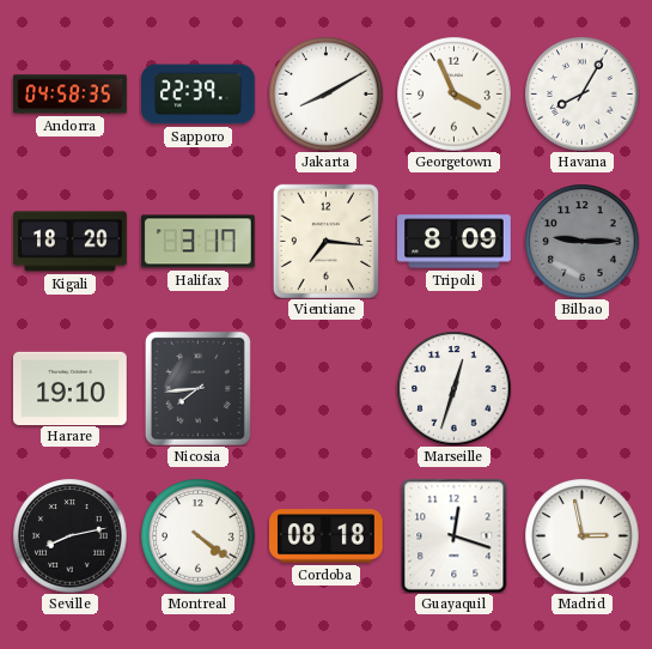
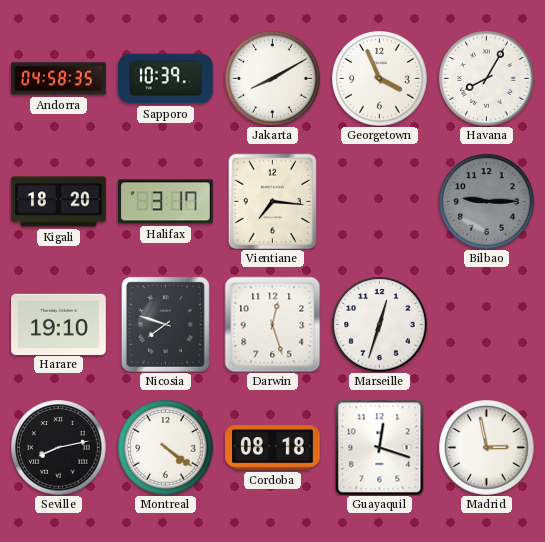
Sapporo: 22:39 -> 10:39
Tripoli: 8:09 -> none
Nicosia: 7:44 -> 7:48
Darwin: none -> 12:27
